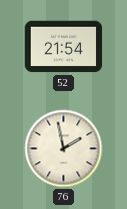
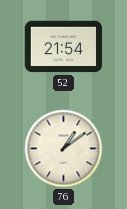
76: 1:58 -> 1:09
